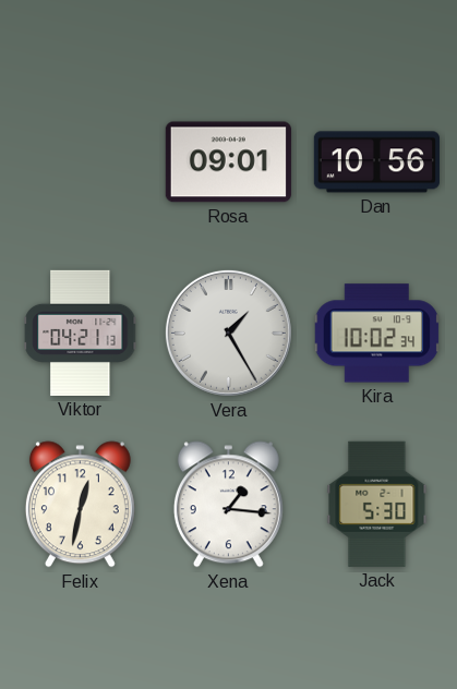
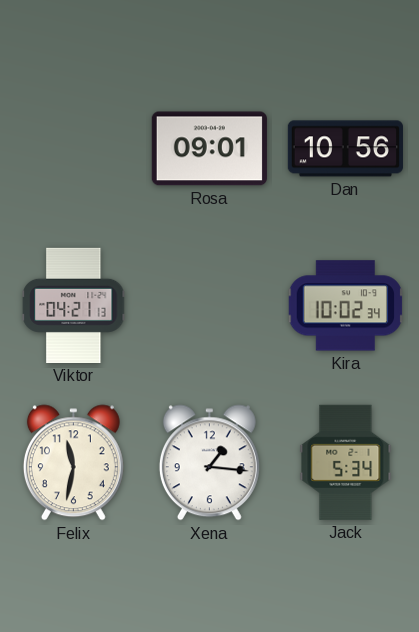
Vera: 1:25 -> none
Felix: 12:32 -> 11:32
Jack: 5:30 -> 5:34
